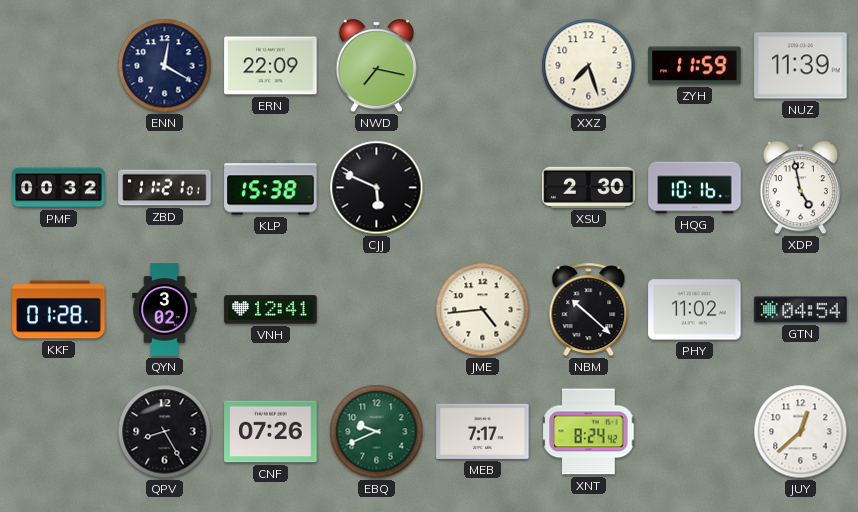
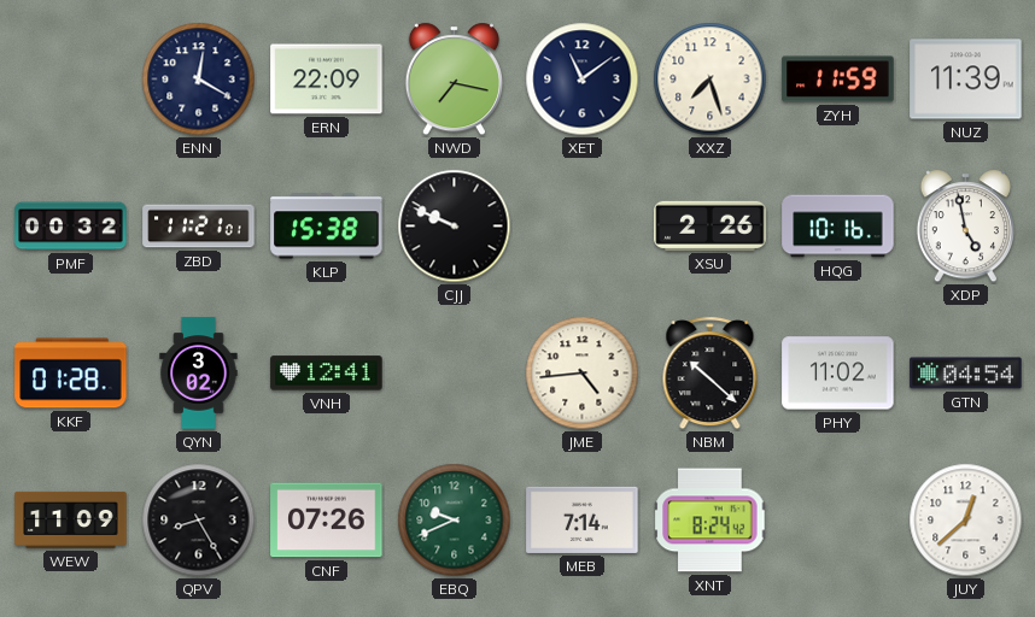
XET: none -> 11:09
CJJ: 5:49 -> 9:49
XSU: 2:30 -> 2:26
WEW: none -> 11:09
MEB: 7:17 -> 7:14
